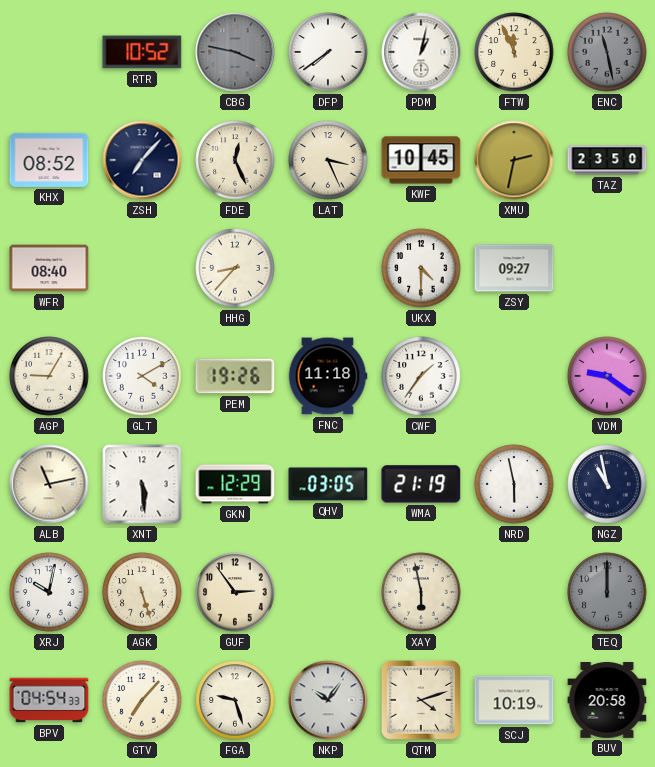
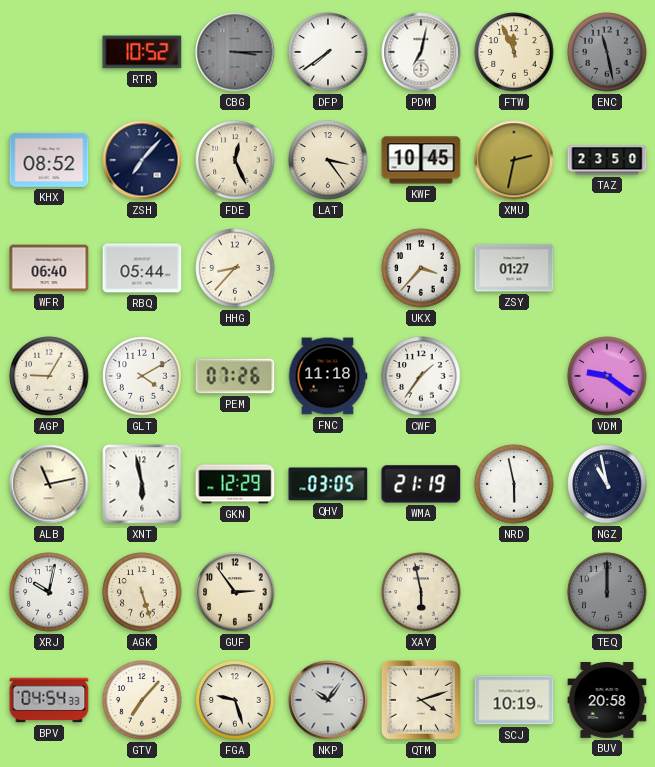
CBG: 3:47 -> 3:15
PDM: 1:02 -> 7:02
LAT: 3:26 -> 3:24
WFR: 08:40 -> 06:40
RBQ: none -> 05:44
UKX: 4:30 -> 3:37
ZSY: 09:27 -> 01:27
PEM: 19:26 -> 07:26
XNT: 5:29 -> 5:58
